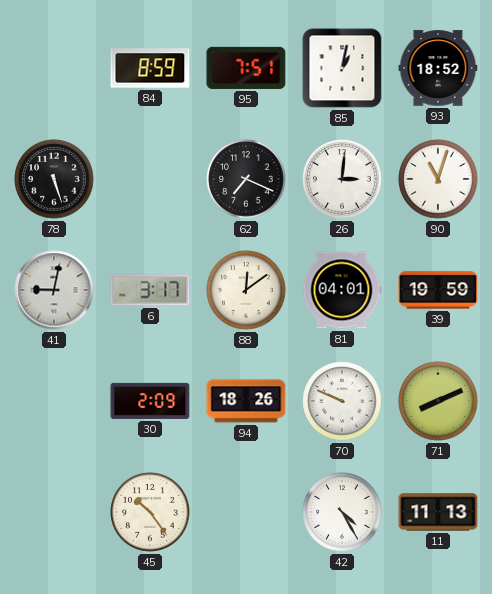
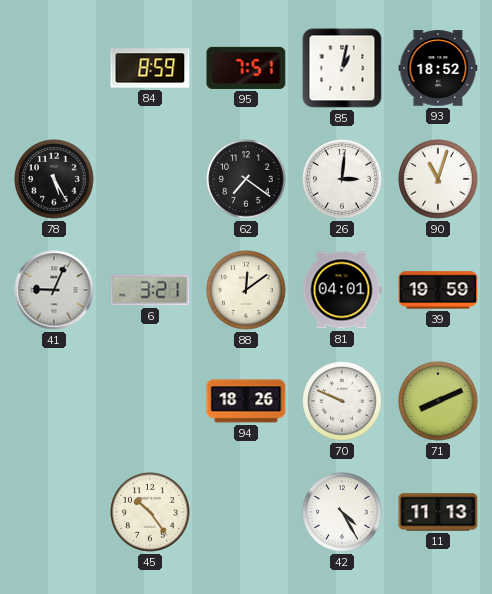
78: 5:27 -> 5:25
62: 7:19 -> 7:21
41: 9:02 -> 9:04
6: 3:17 -> 3:21
30: 2:09 -> none
